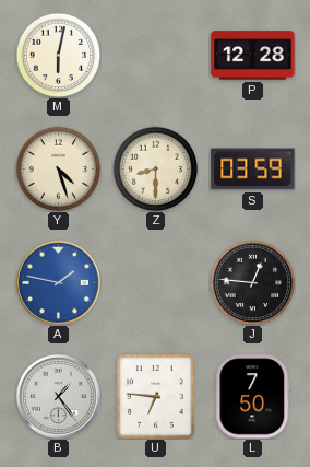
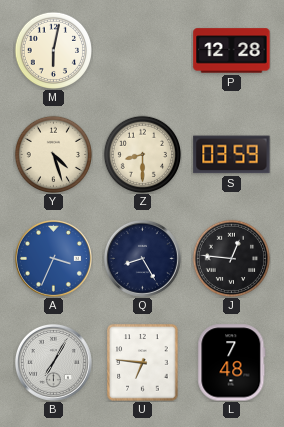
A: 1:47 -> 3:34
Q: none -> 8:25
B: 1:24 -> 7:05
L: 7:50 -> 7:48
